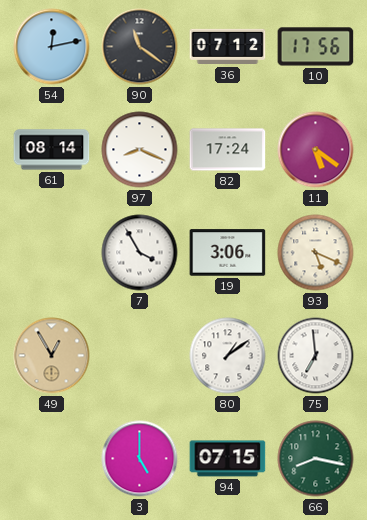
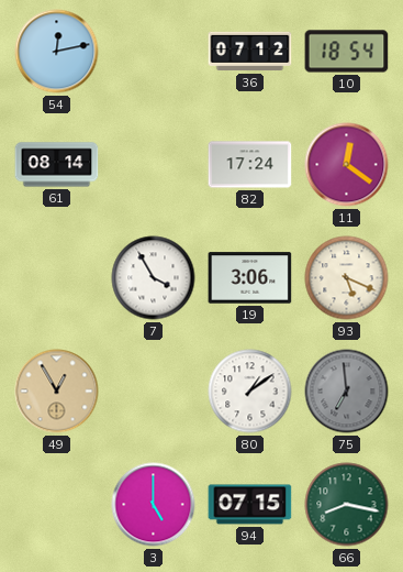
90: 11:21 -> none
10: 17:56 -> 18:54
97: 8:19 -> none
11: 5:21 -> 12:21
75 dial: white -> grey
